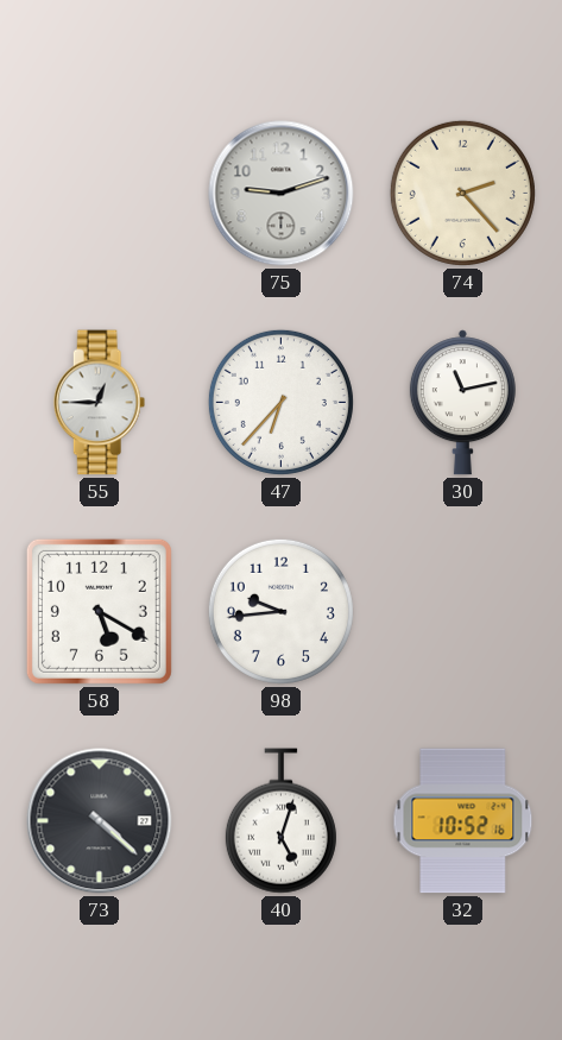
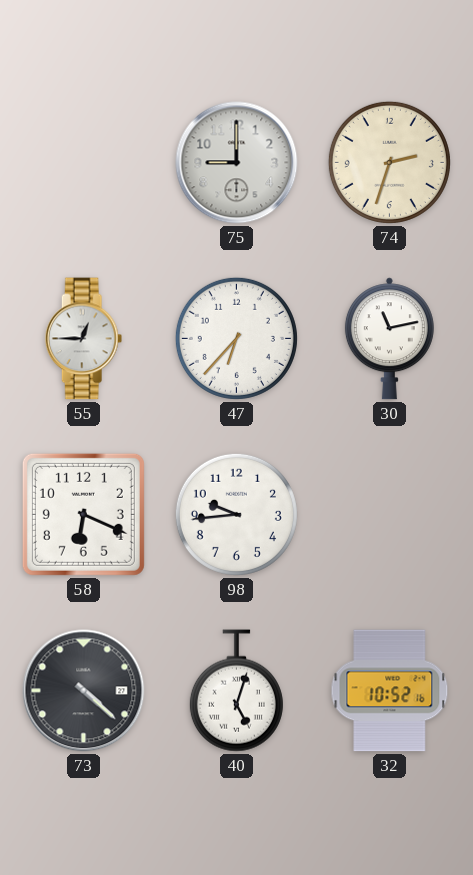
75: 9:12 -> 9:00
74: 2:23 -> 2:33
58: 5:20 -> 6:19
